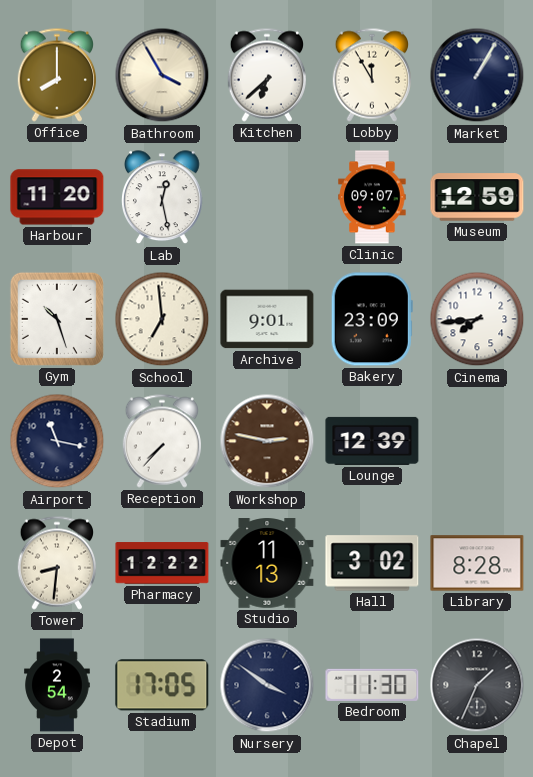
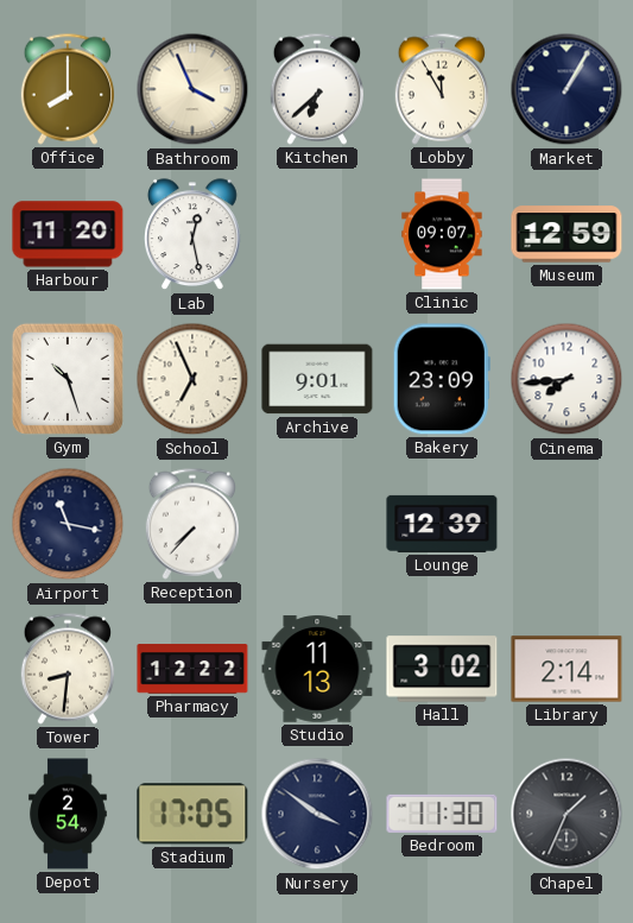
Bathroom: 3:55 -> 3:56
School: 6:59 -> 6:56
Workshop: 2:47 -> none
Library: 8:28 -> 2:14
